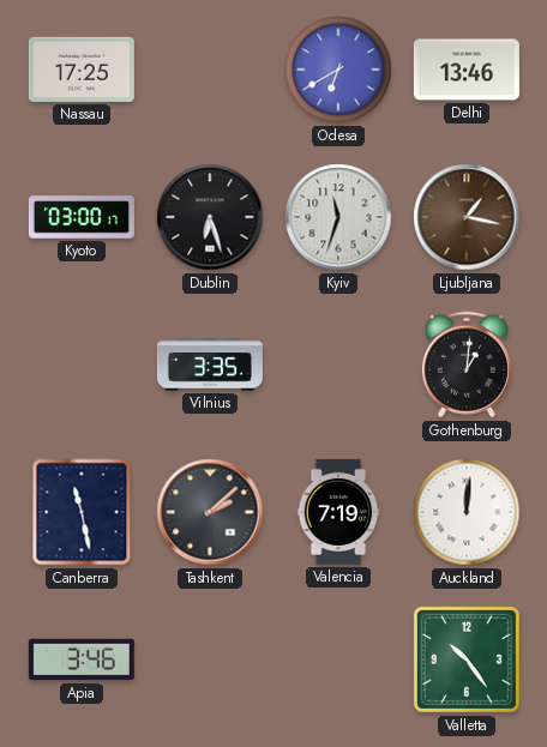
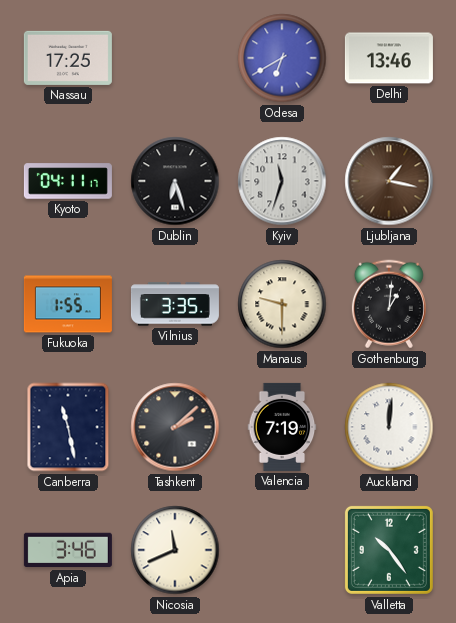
Kyoto: 03:00 -> 04:11
Fukuoka: none -> 1:55
Manaus: none -> 9:30
Nicosia: none -> 11:41
